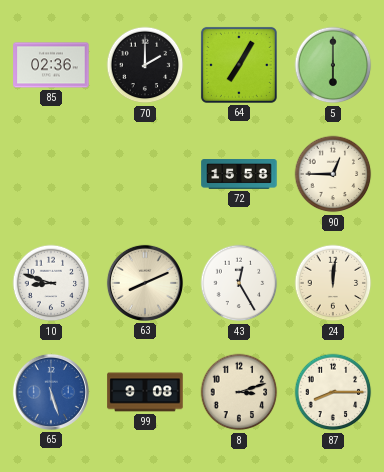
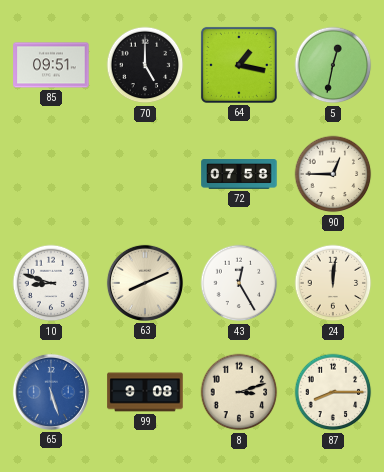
85: 02:36 -> 09:51
70: 2:00 -> 5:00
64: 7:05 -> 1:17
5: 6:00 -> 12:32
72: 15:58 -> 07:58
